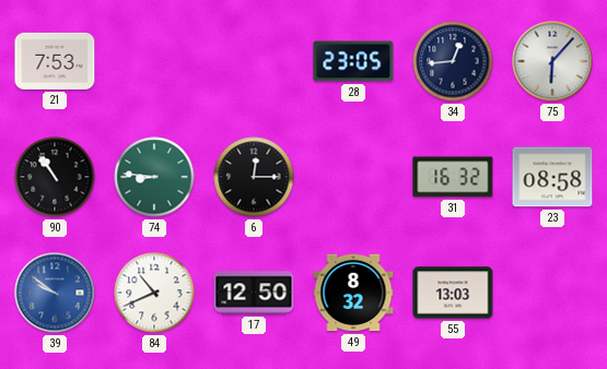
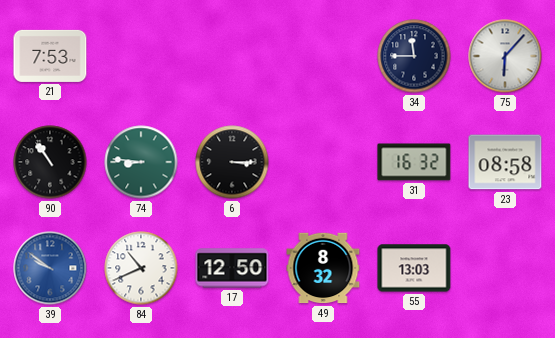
28: 23:05 -> none
34: 12:44 -> 11:45
6: 12:15 -> 3:15
